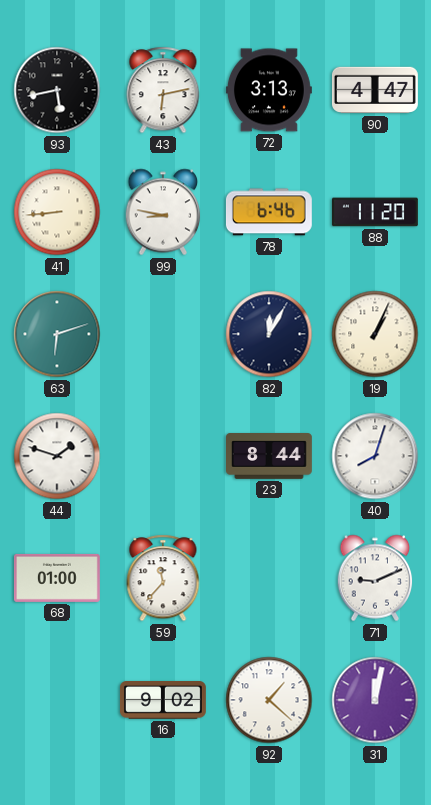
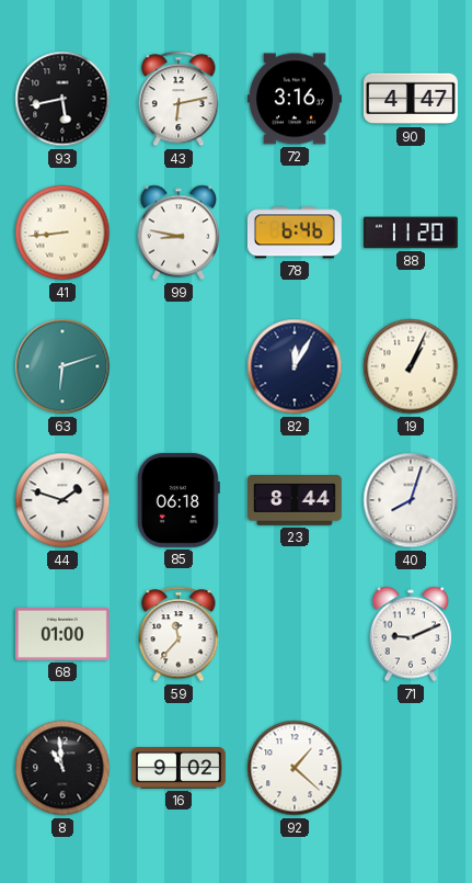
72: 3:13 -> 3:16
85: none -> 06:18
8: none -> 10:59
31: 12:02 -> none
